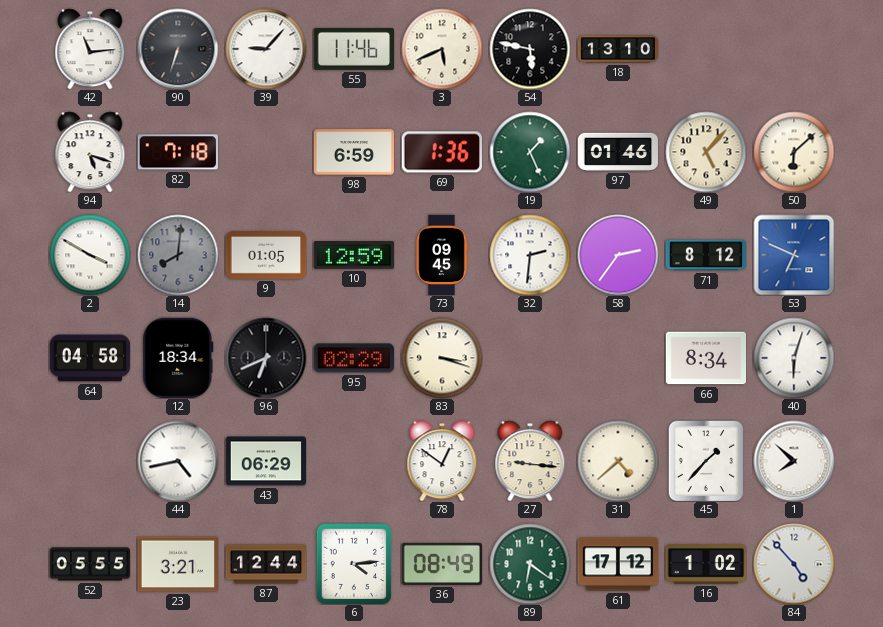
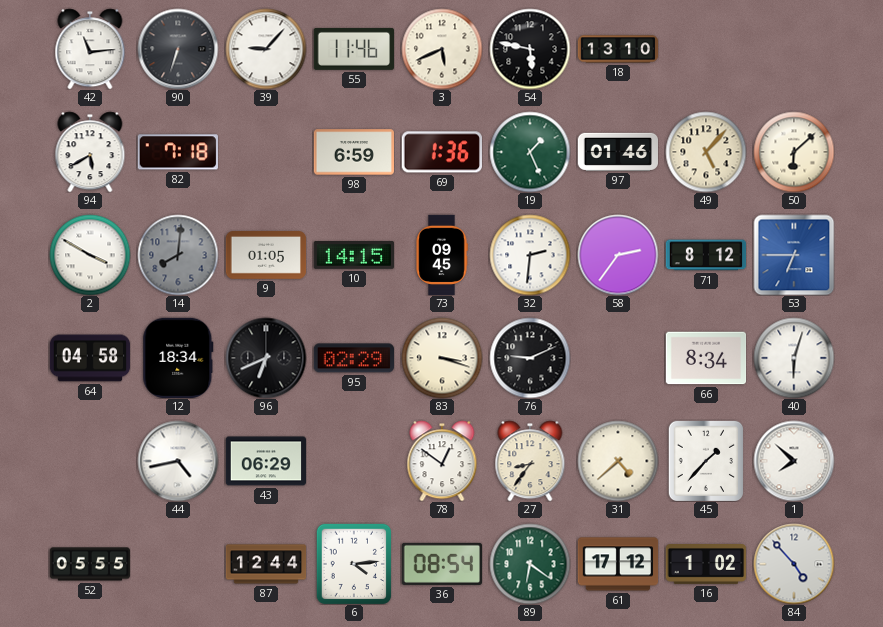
94: 5:18 -> 5:40
10: 12:59 -> 14:15
53: 6:49 -> 6:45
76: none -> 9:11
27: 9:16 -> 8:36
23: 3:21 -> none
36: 08:49 -> 08:54
